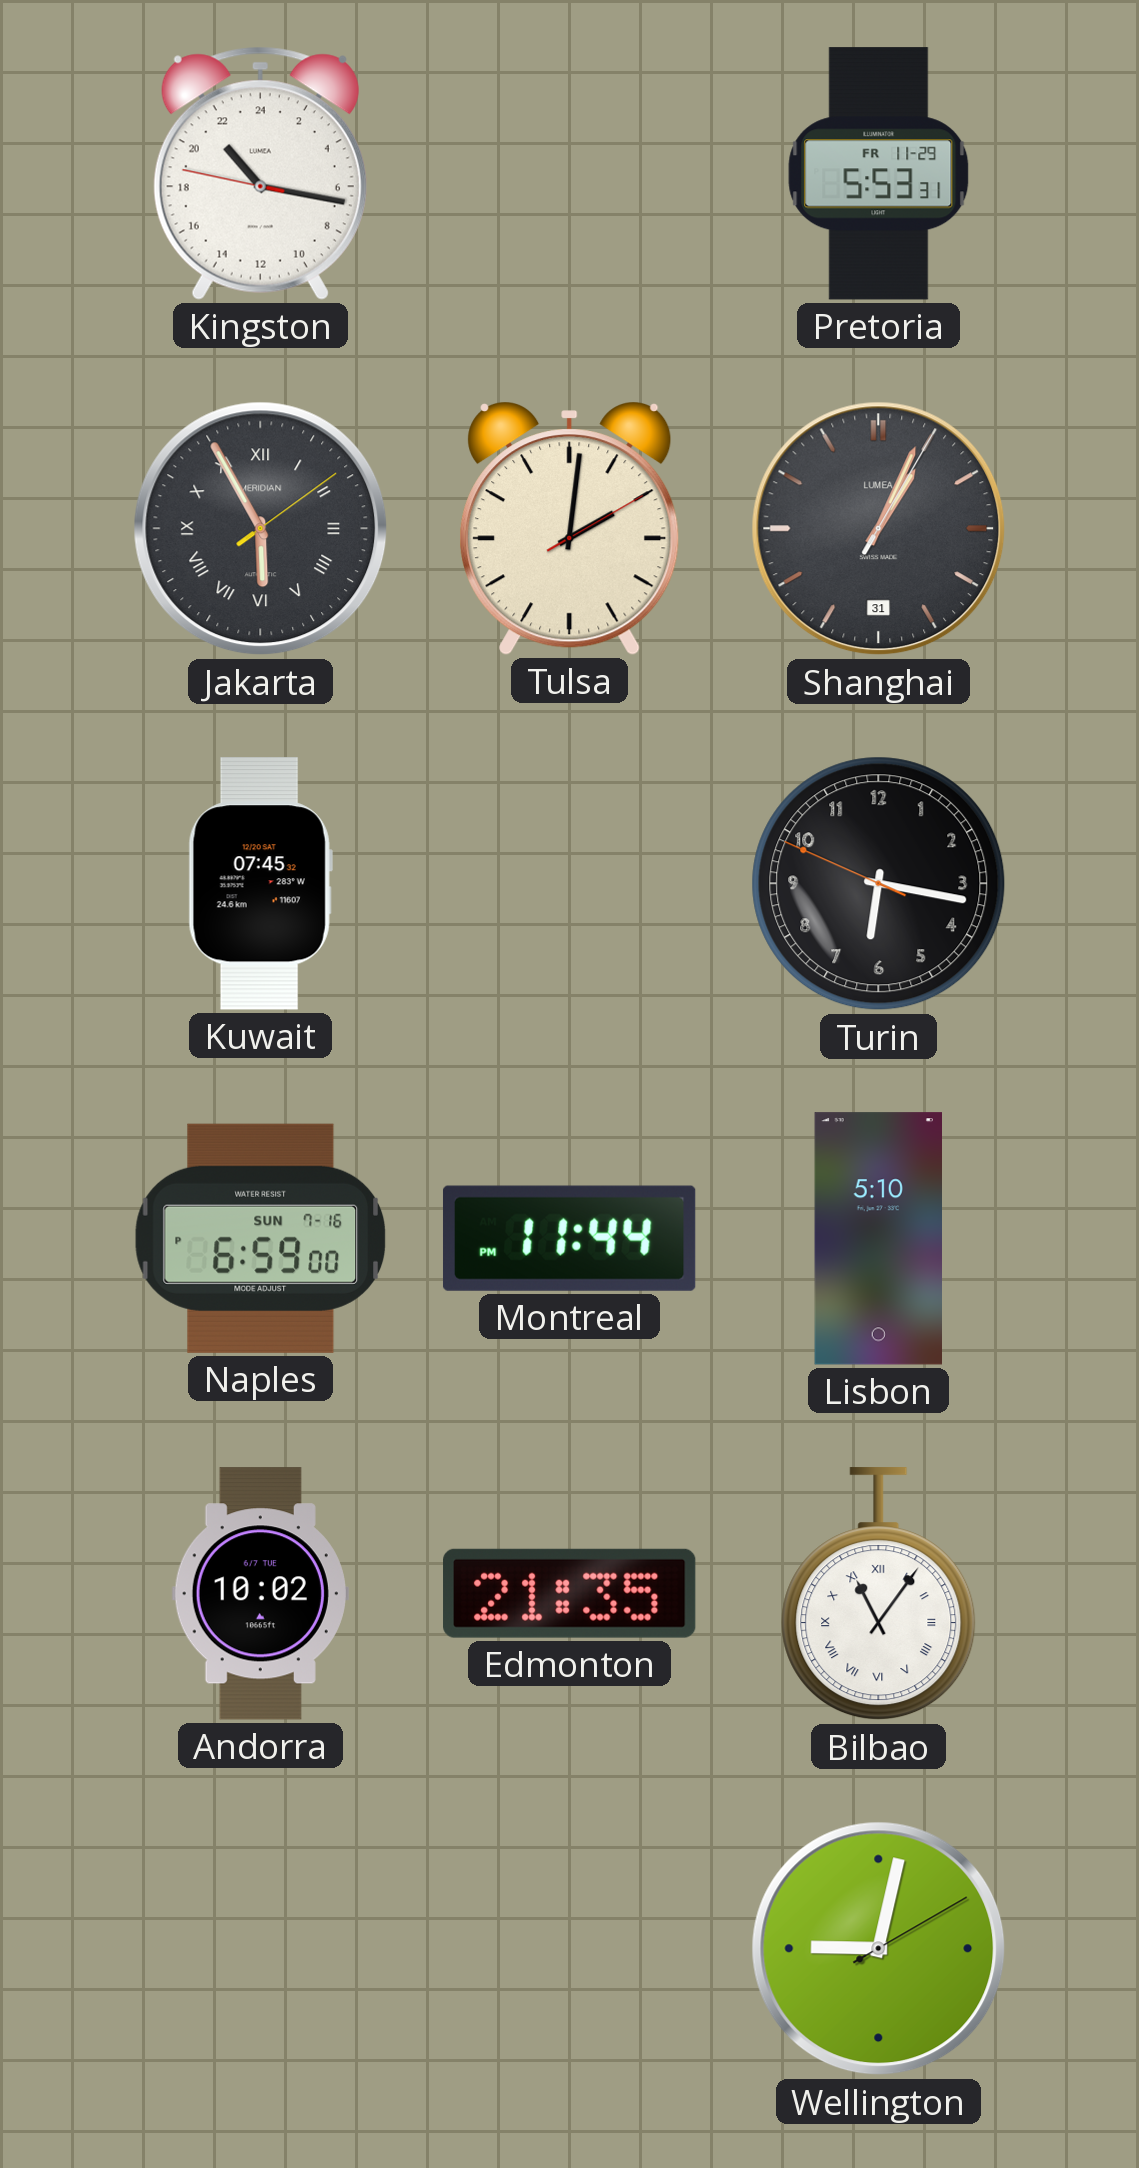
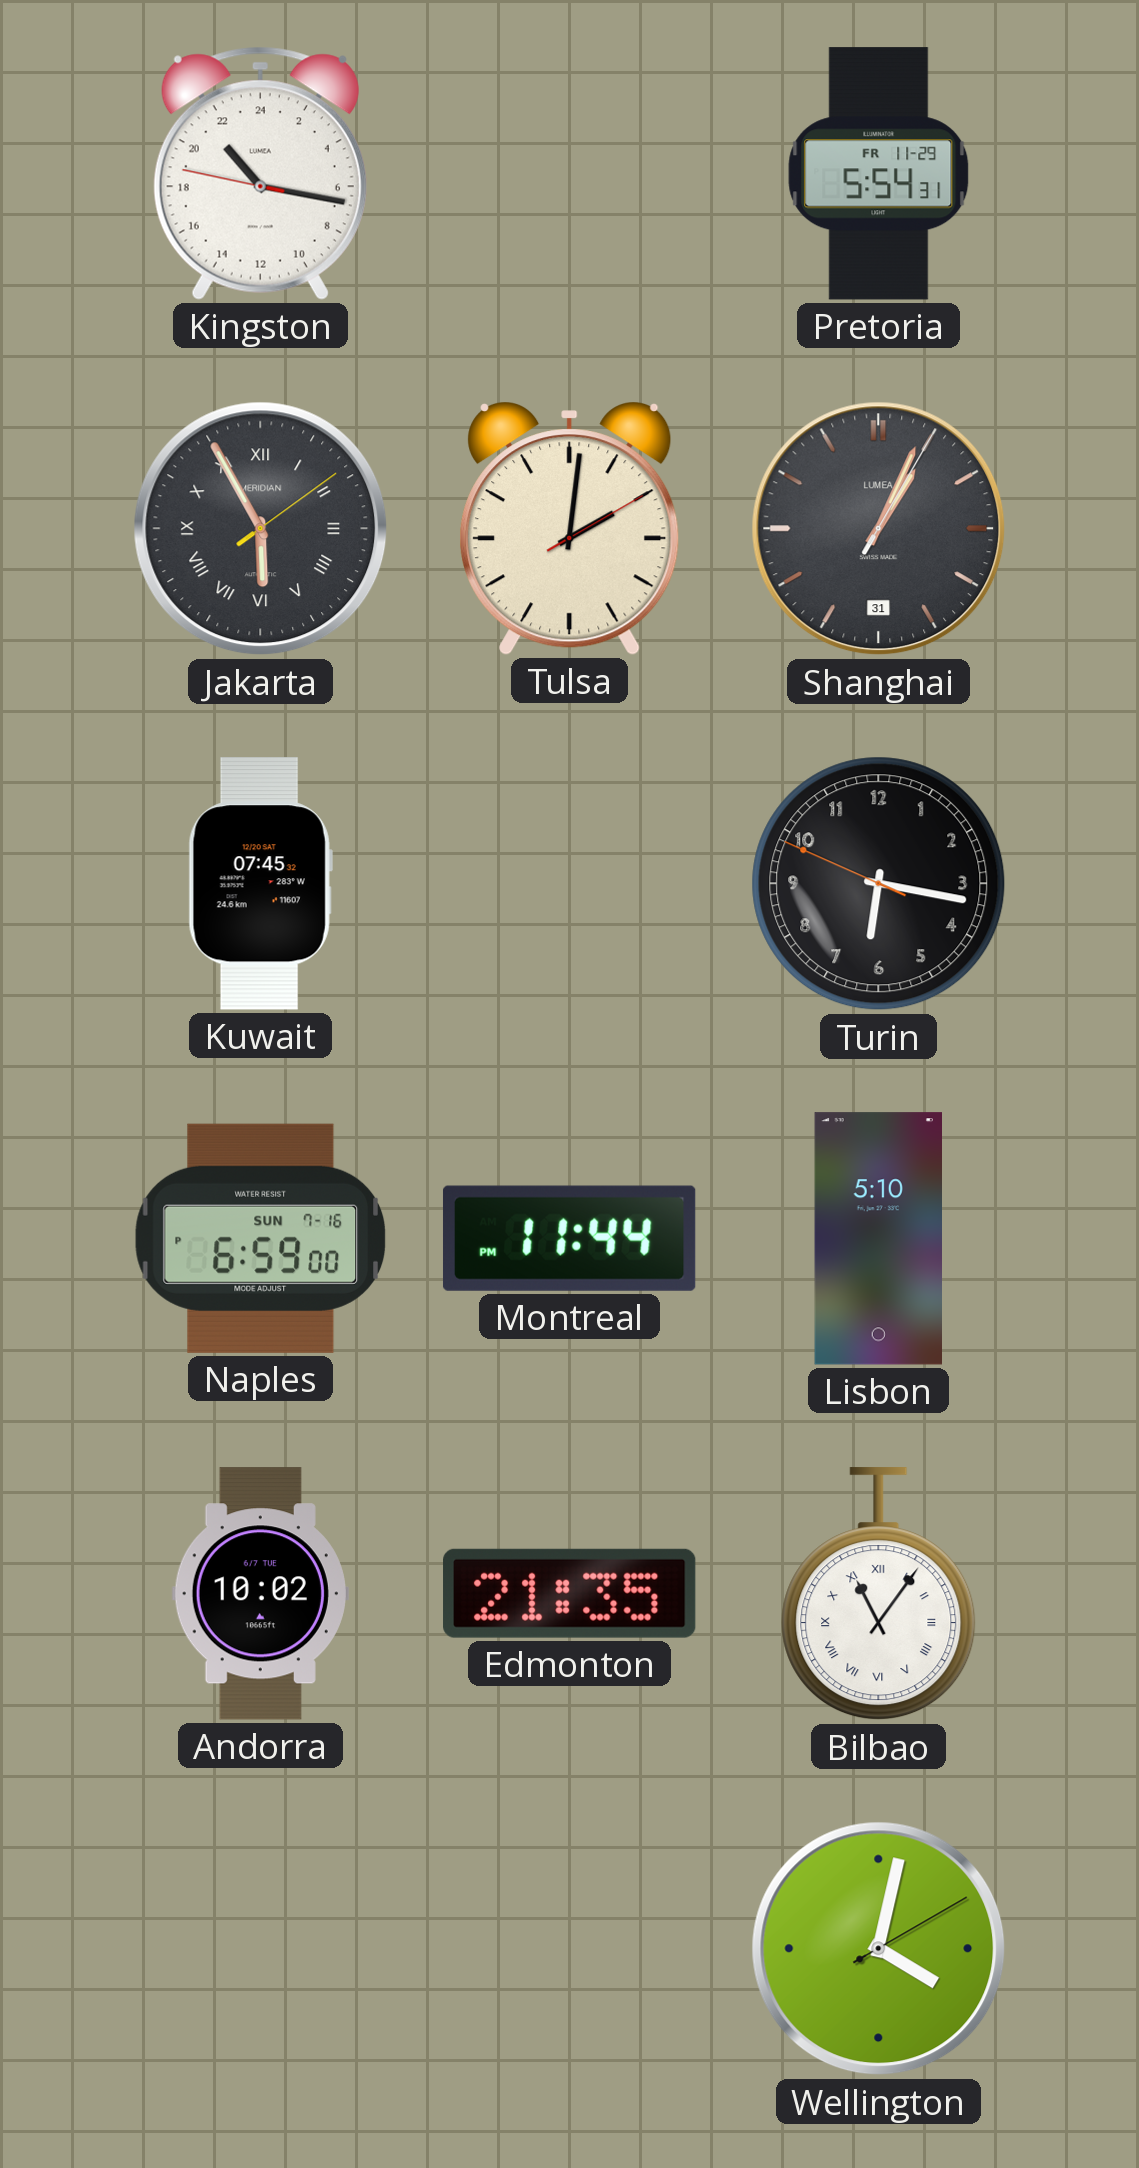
Pretoria: 5:53 -> 5:54
Wellington: 9:02 -> 4:02
